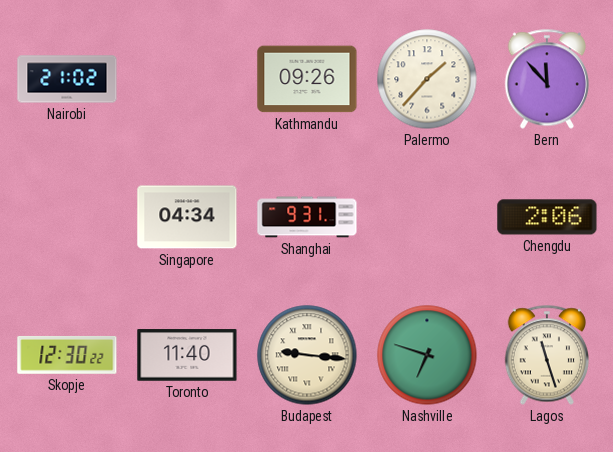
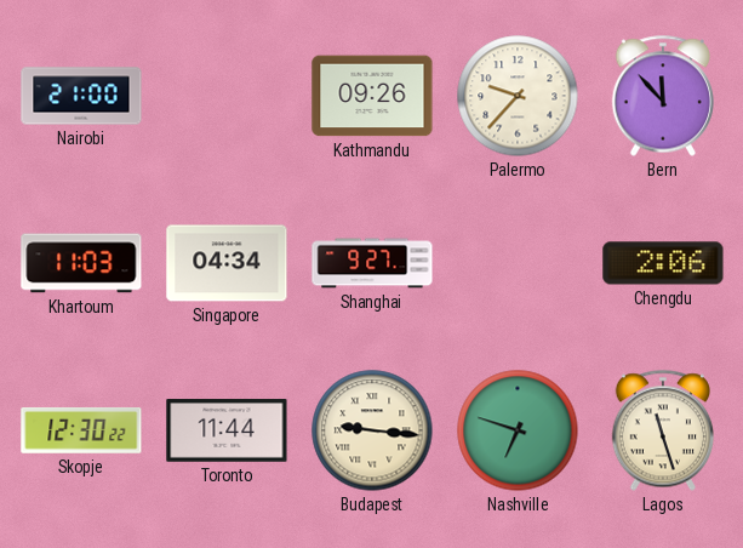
Nairobi: 21:02 -> 21:00
Palermo: 1:37 -> 9:37
Khartoum: none -> 11:03
Shanghai: 9:31 -> 9:27
Toronto: 11:40 -> 11:44
